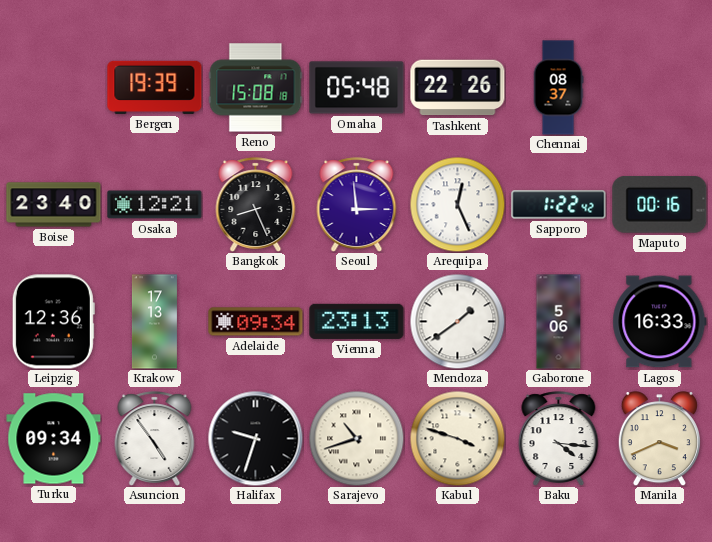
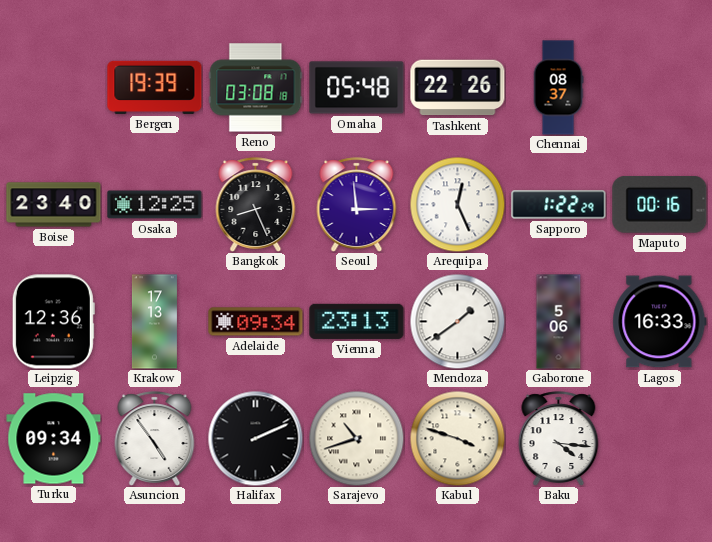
Reno: 15:08 -> 03:08
Osaka: 12:21 -> 12:25
Sapporo: 1:22:42 -> 1:22:29
Halifax: 9:33 -> 2:11
Manila: 3:41 -> none
